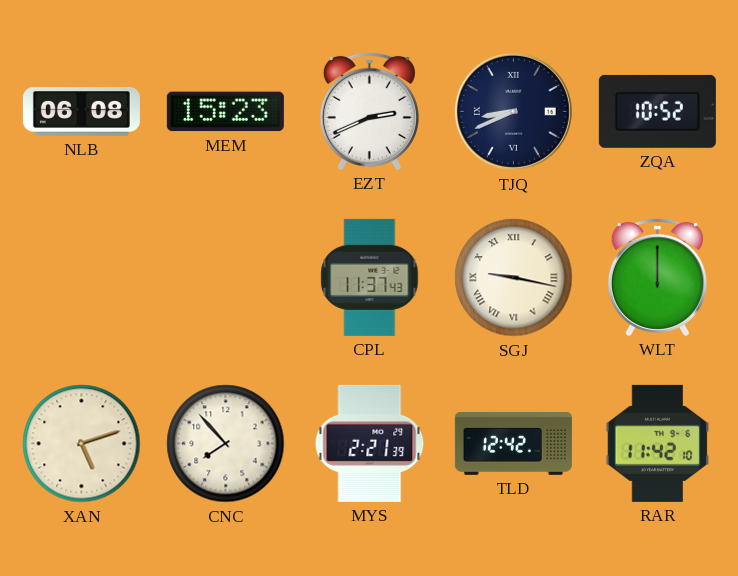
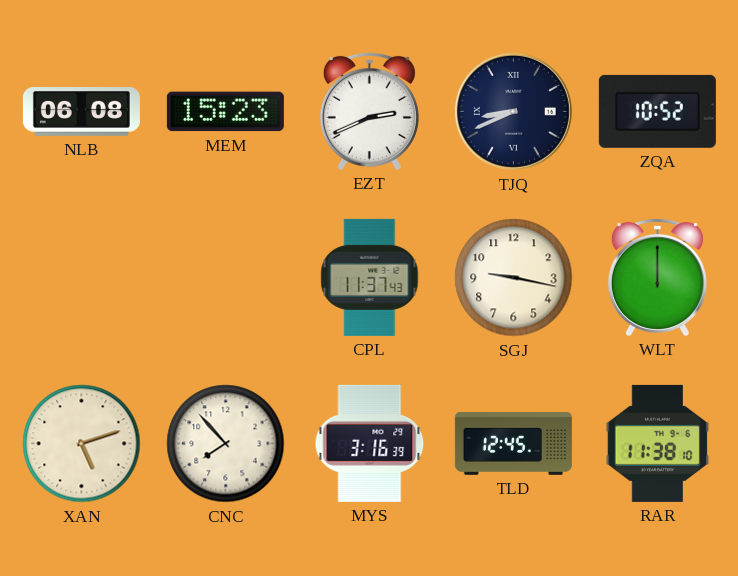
SGJ numerals: Roman -> Arabic
MYS: 2:21 -> 3:16
TLD: 12:42 -> 12:45
RAR: 11:42 -> 11:38
